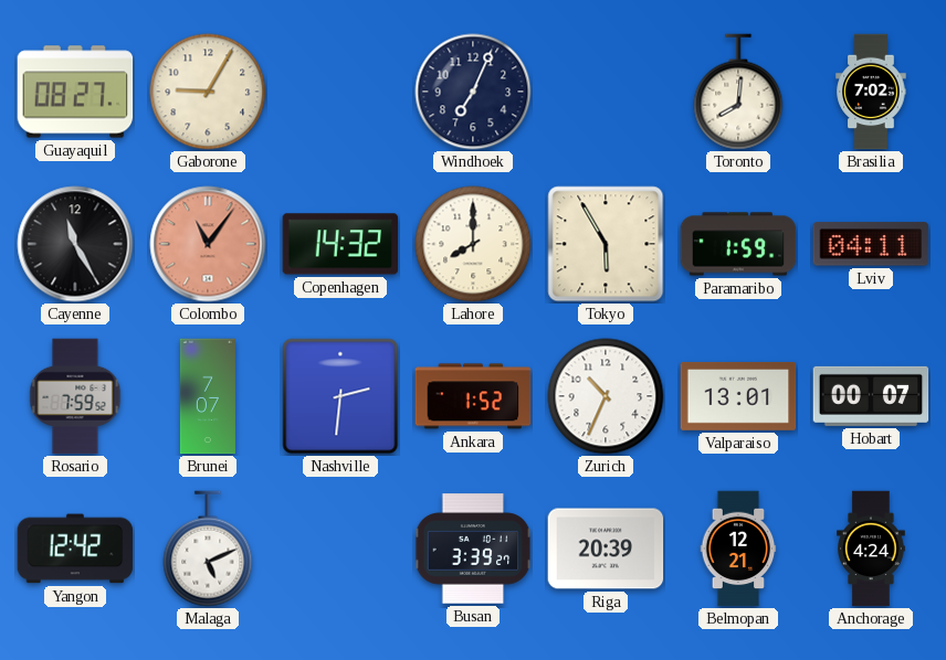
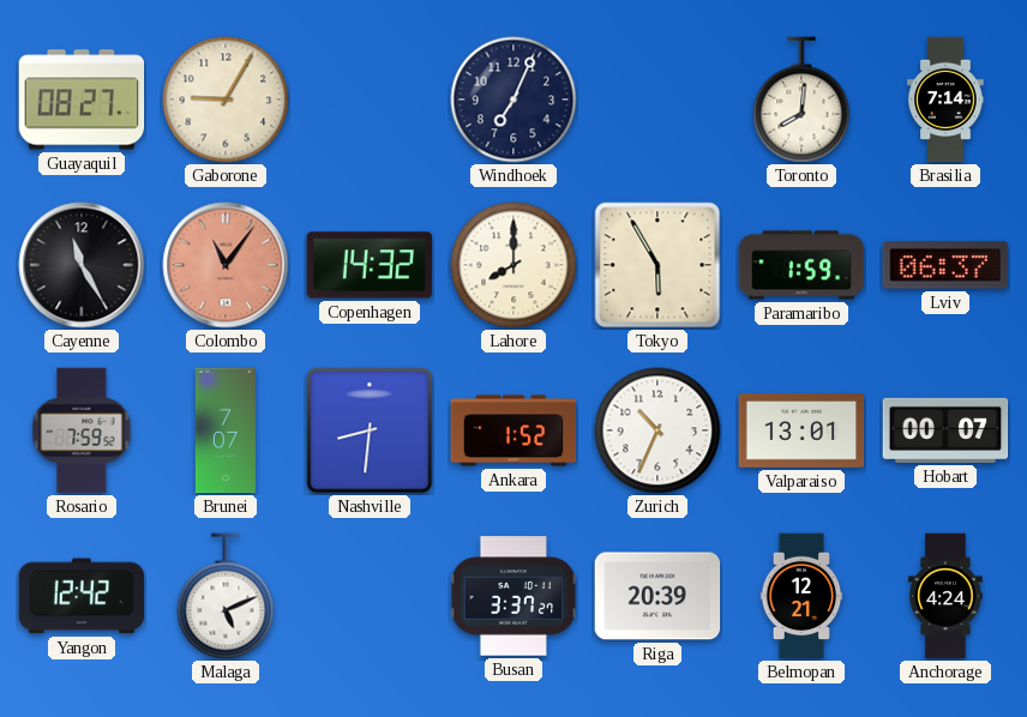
Brasilia: 7:02 -> 7:14
Lviv: 04:11 -> 06:37
Nashville: 2:31 -> 8:31
Busan: 3:39 -> 3:37
